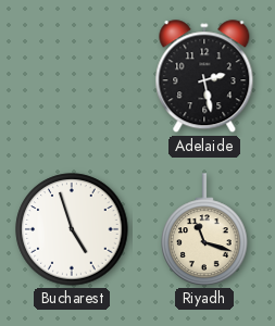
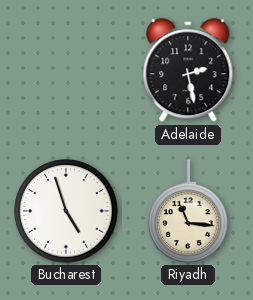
Riyadh: 11:18 -> 11:16
